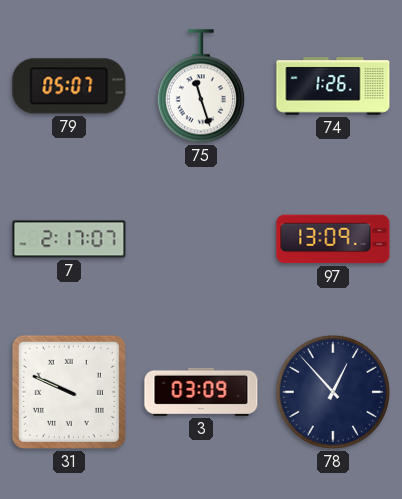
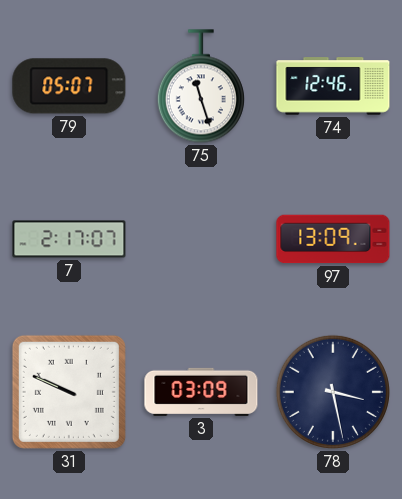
74: 1:26 -> 12:46
78: 12:53 -> 3:28
